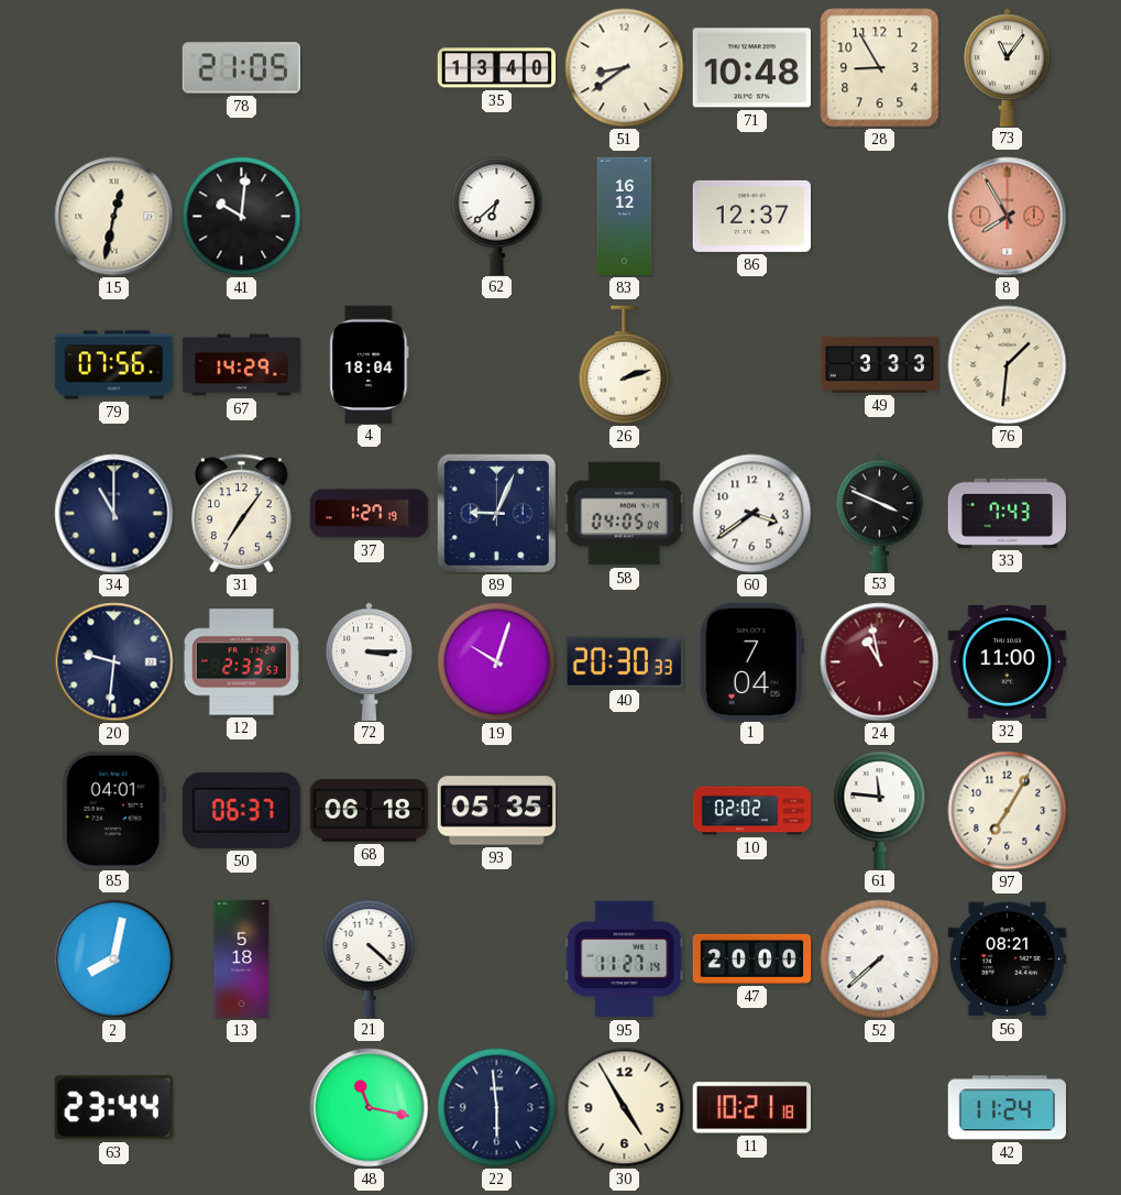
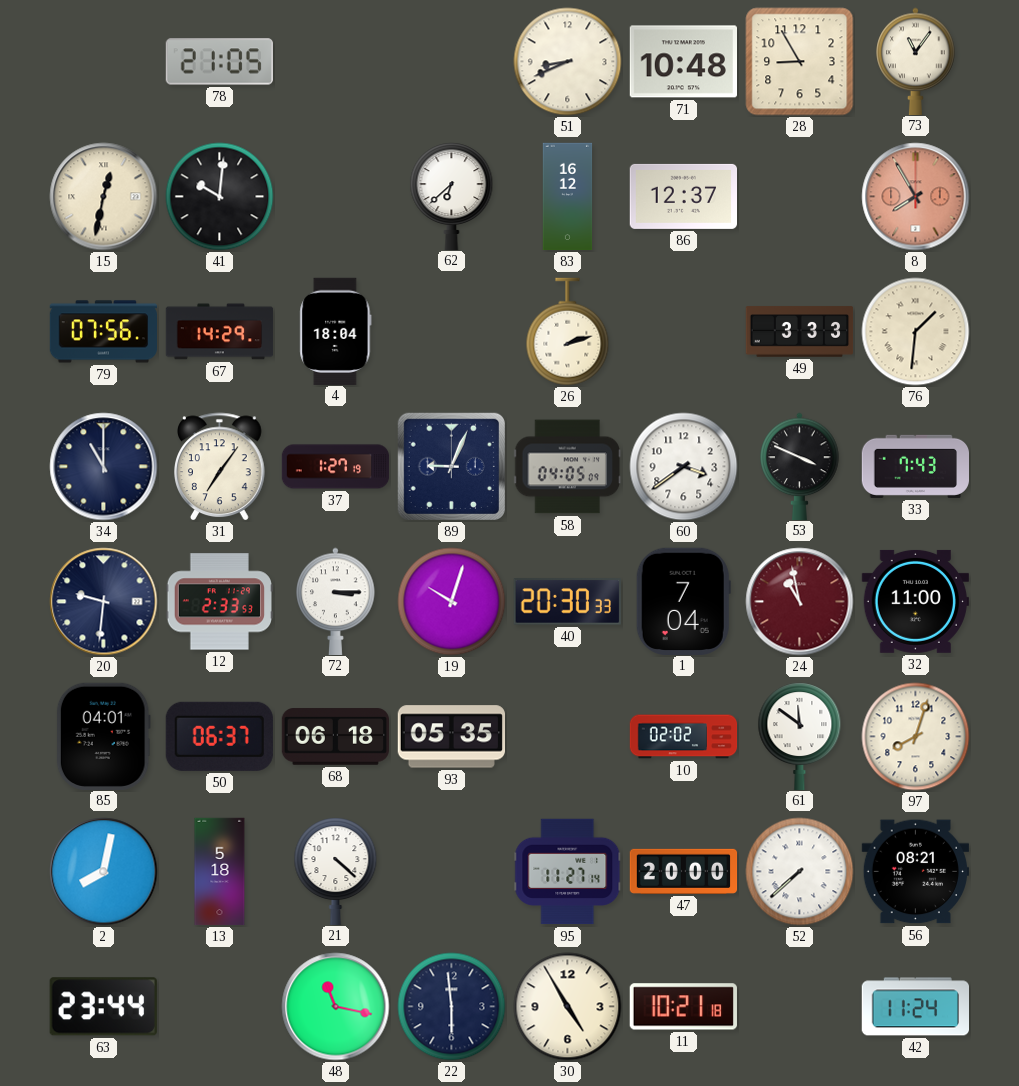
35: 13:40 -> none
51: 8:39 -> 8:41
61: 11:46 -> 11:51
97: 7:05 -> 8:03
